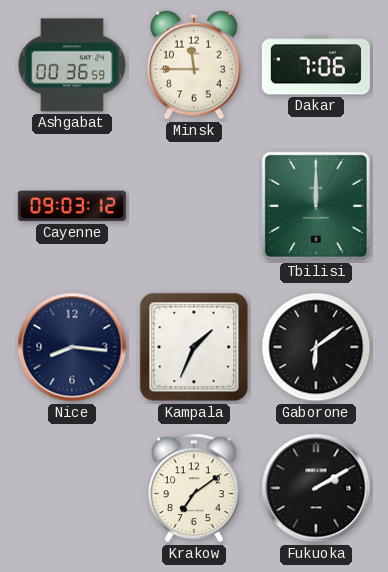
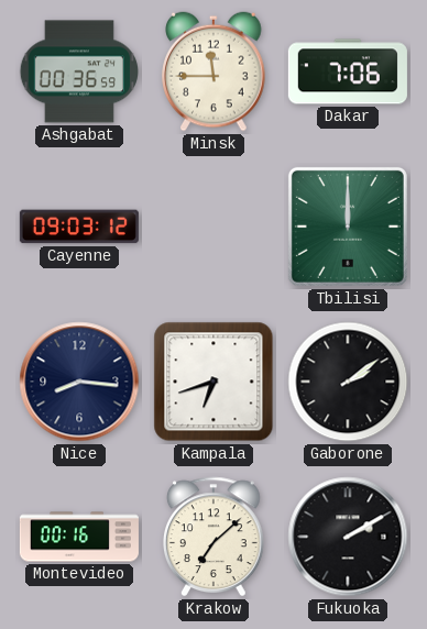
Kampala: 1:34 -> 6:42
Gaborone: 6:09 -> 2:09
Montevideo: none -> 00:16
Krakow: 7:09 -> 7:08
